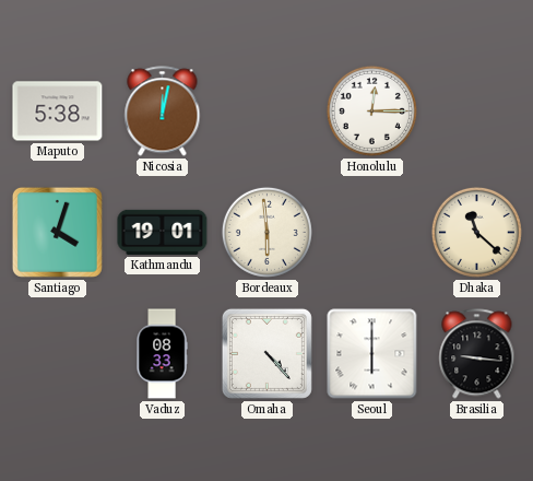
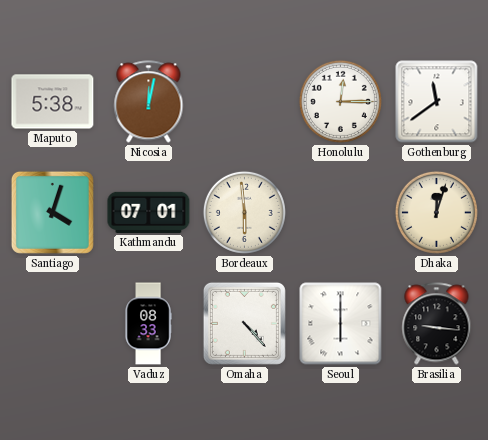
Gothenburg: none -> 11:39
Kathmandu: 19:01 -> 07:01
Dhaka: 11:22 -> 12:03
